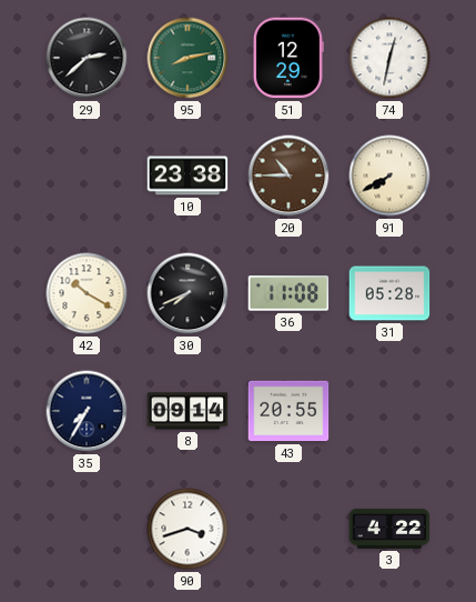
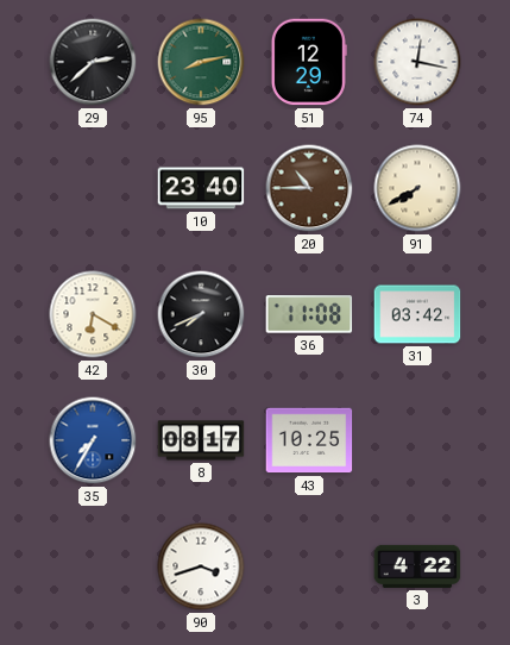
74: 12:32 -> 12:17
10: 23:38 -> 23:40
42: 10:20 -> 6:20
31: 05:28 -> 03:42
35 dial: navy -> blue
8: 09:14 -> 08:17
43: 20:55 -> 10:25
